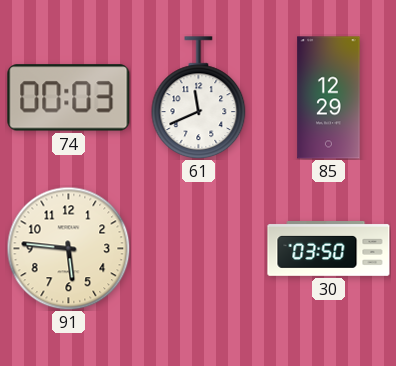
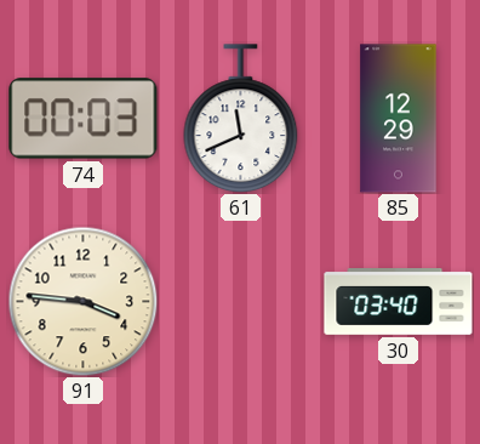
91: 5:46 -> 3:46
30: 03:50 -> 03:40
